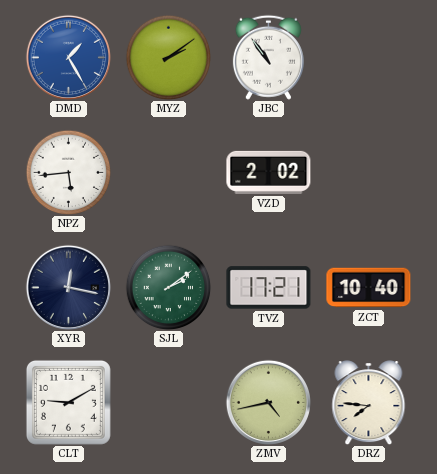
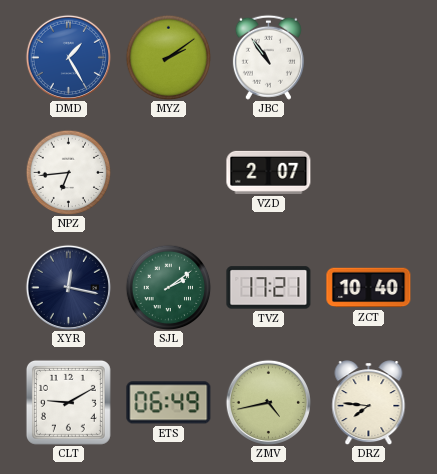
NPZ: 5:44 -> 6:44
VZD: 2:02 -> 2:07
ETS: none -> 06:49
